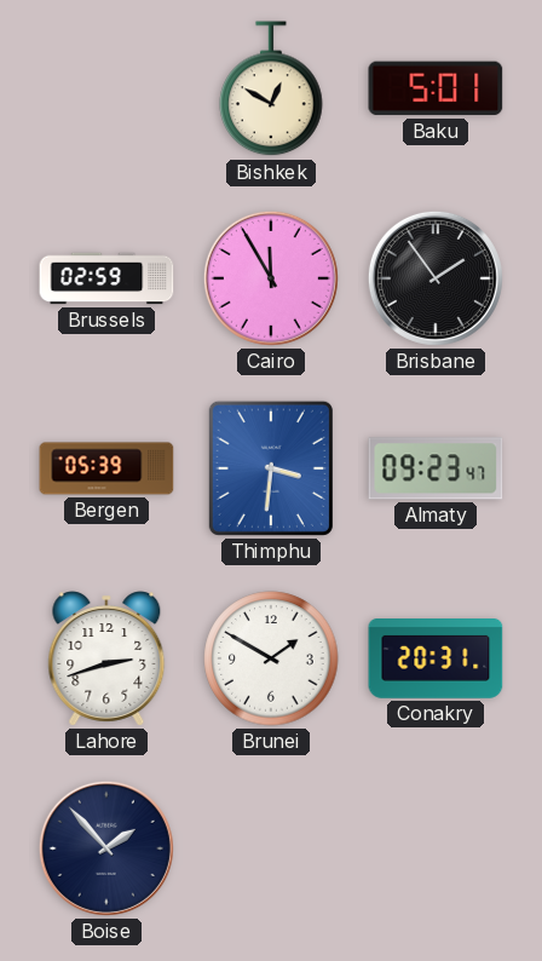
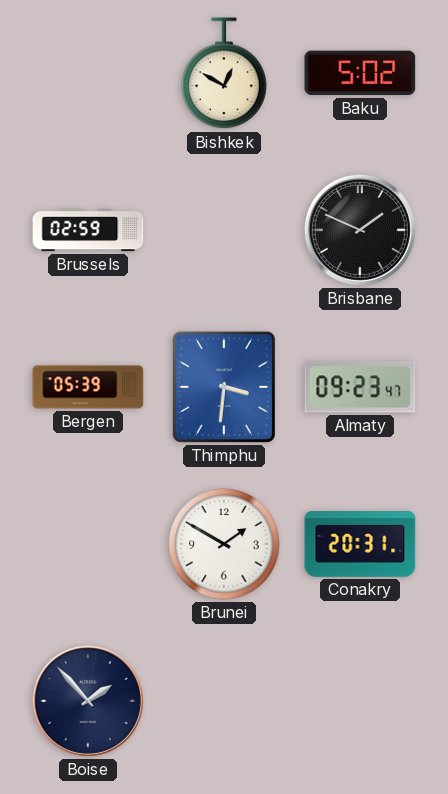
Baku: 5:01 -> 5:02
Cairo: 11:55 -> none
Brisbane: 1:54 -> 1:49
Lahore: 2:42 -> none
